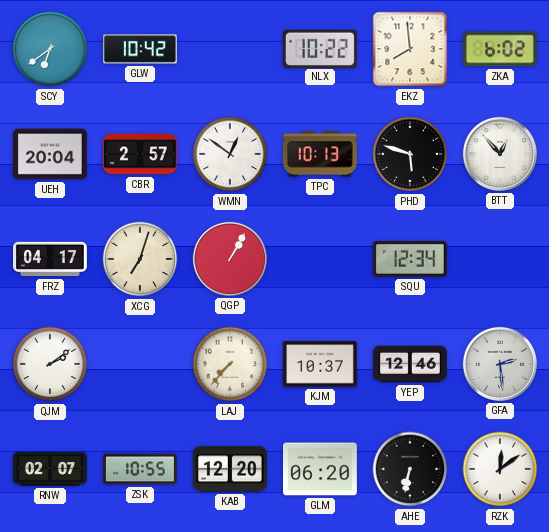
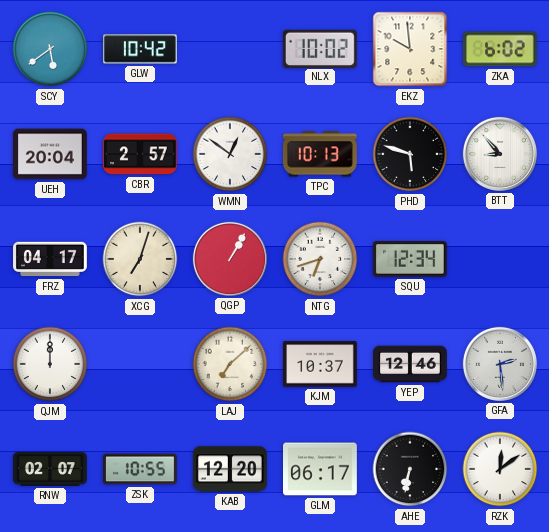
SCY: 6:39 -> 5:39
NLX: 10:22 -> 10:02
EKZ: 7:59 -> 9:59
BTT: 12:53 -> 8:53
NTG: none -> 6:42
QJM: 2:09 -> 12:00
LAJ: 7:37 -> 7:08
GLM: 06:20 -> 06:17
